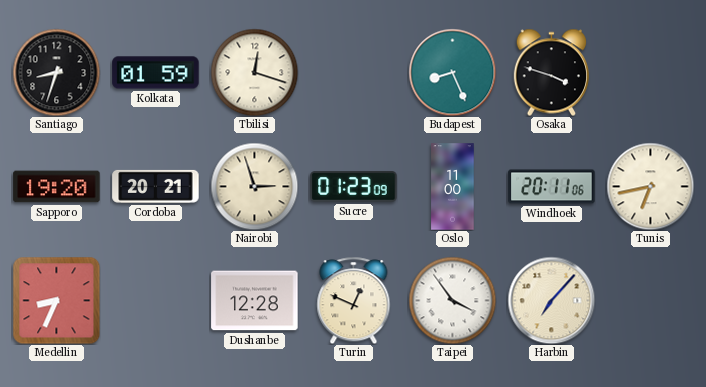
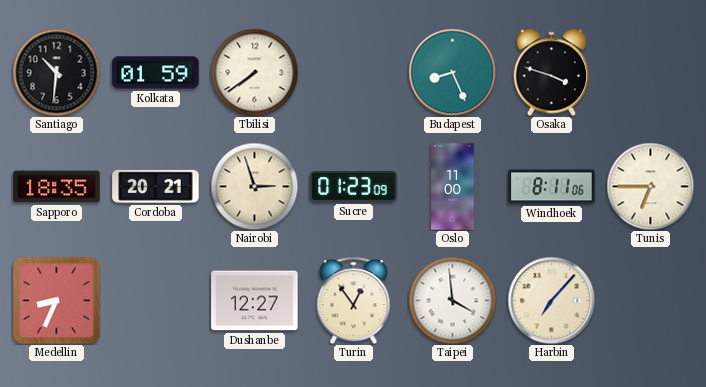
Santiago: 8:33 -> 10:31
Tbilisi: 12:18 -> 7:39
Sapporo: 19:20 -> 18:35
Windhoek: 20:11 -> 8:11
Tunis: 6:43 -> 6:45
Dushanbe: 12:28 -> 12:27
Turin: 12:49 -> 12:54
Taipei: 3:54 -> 3:59
